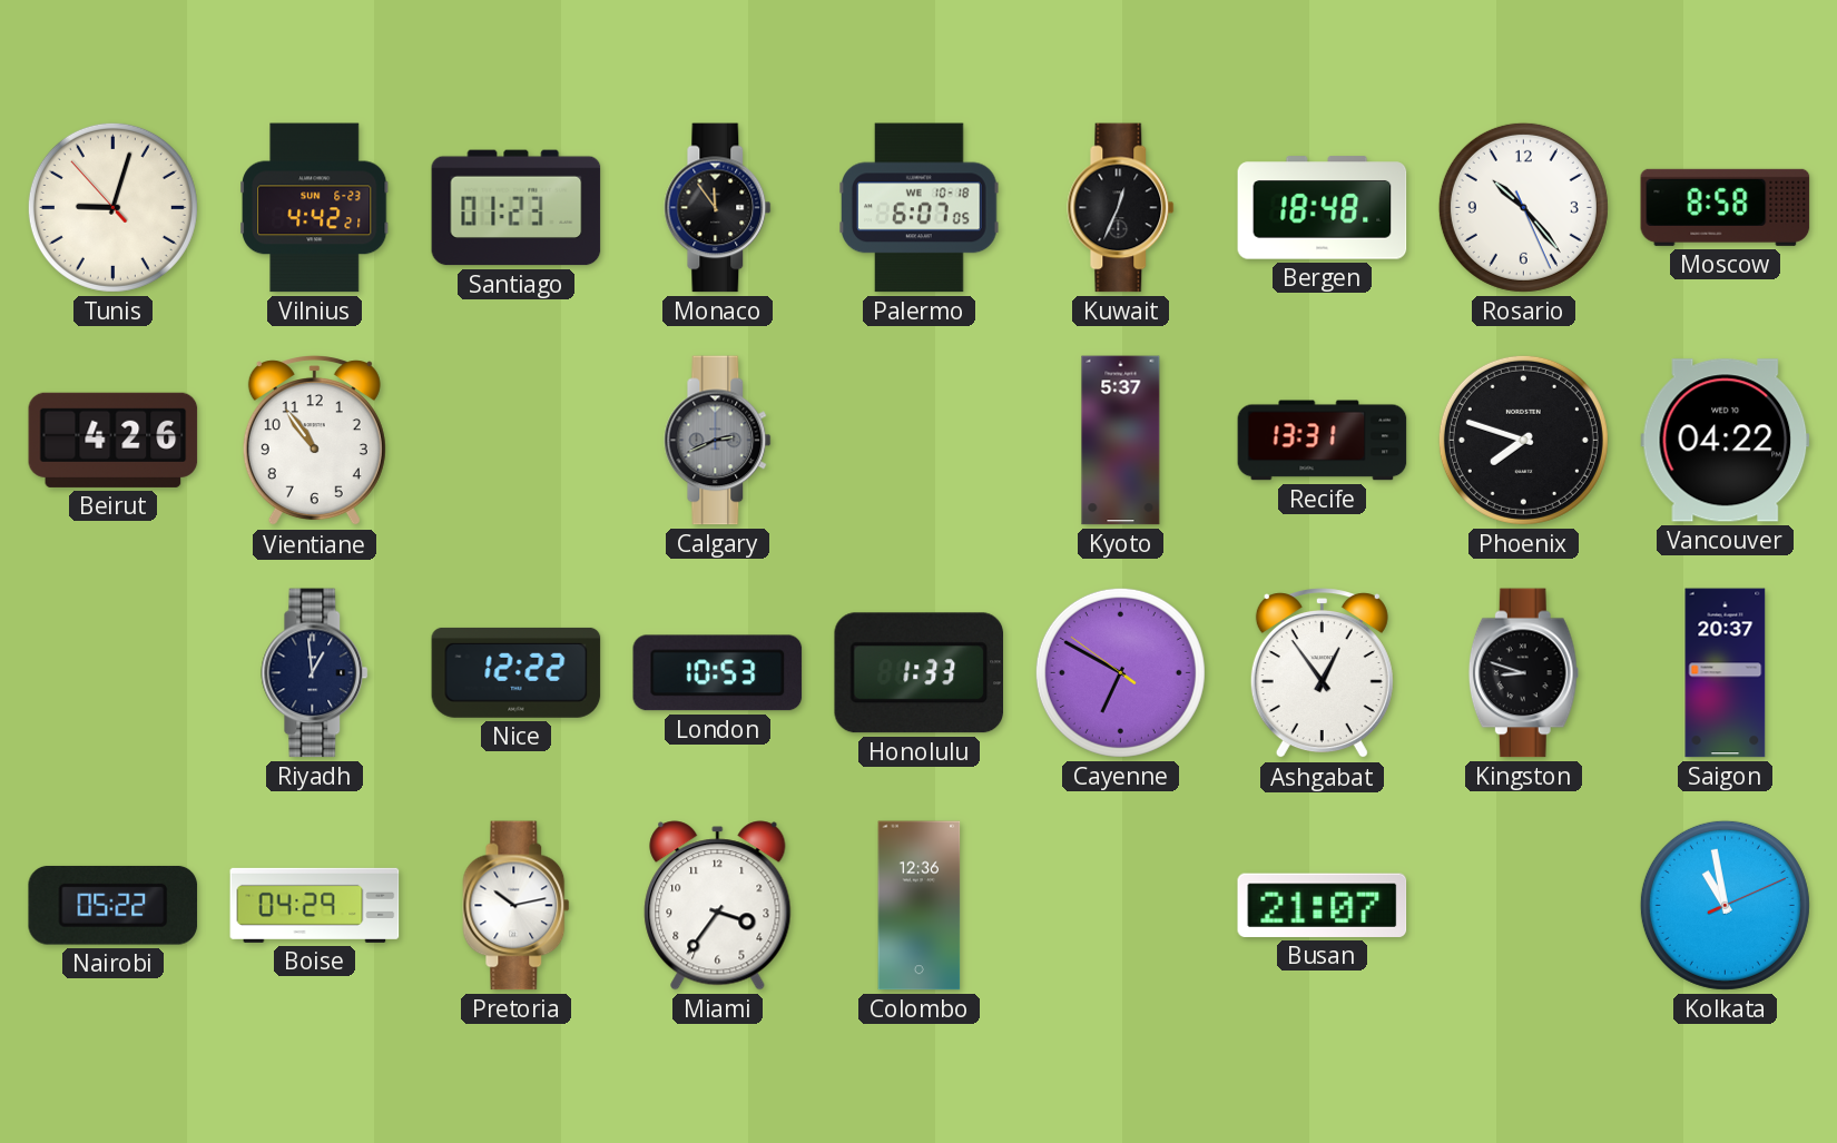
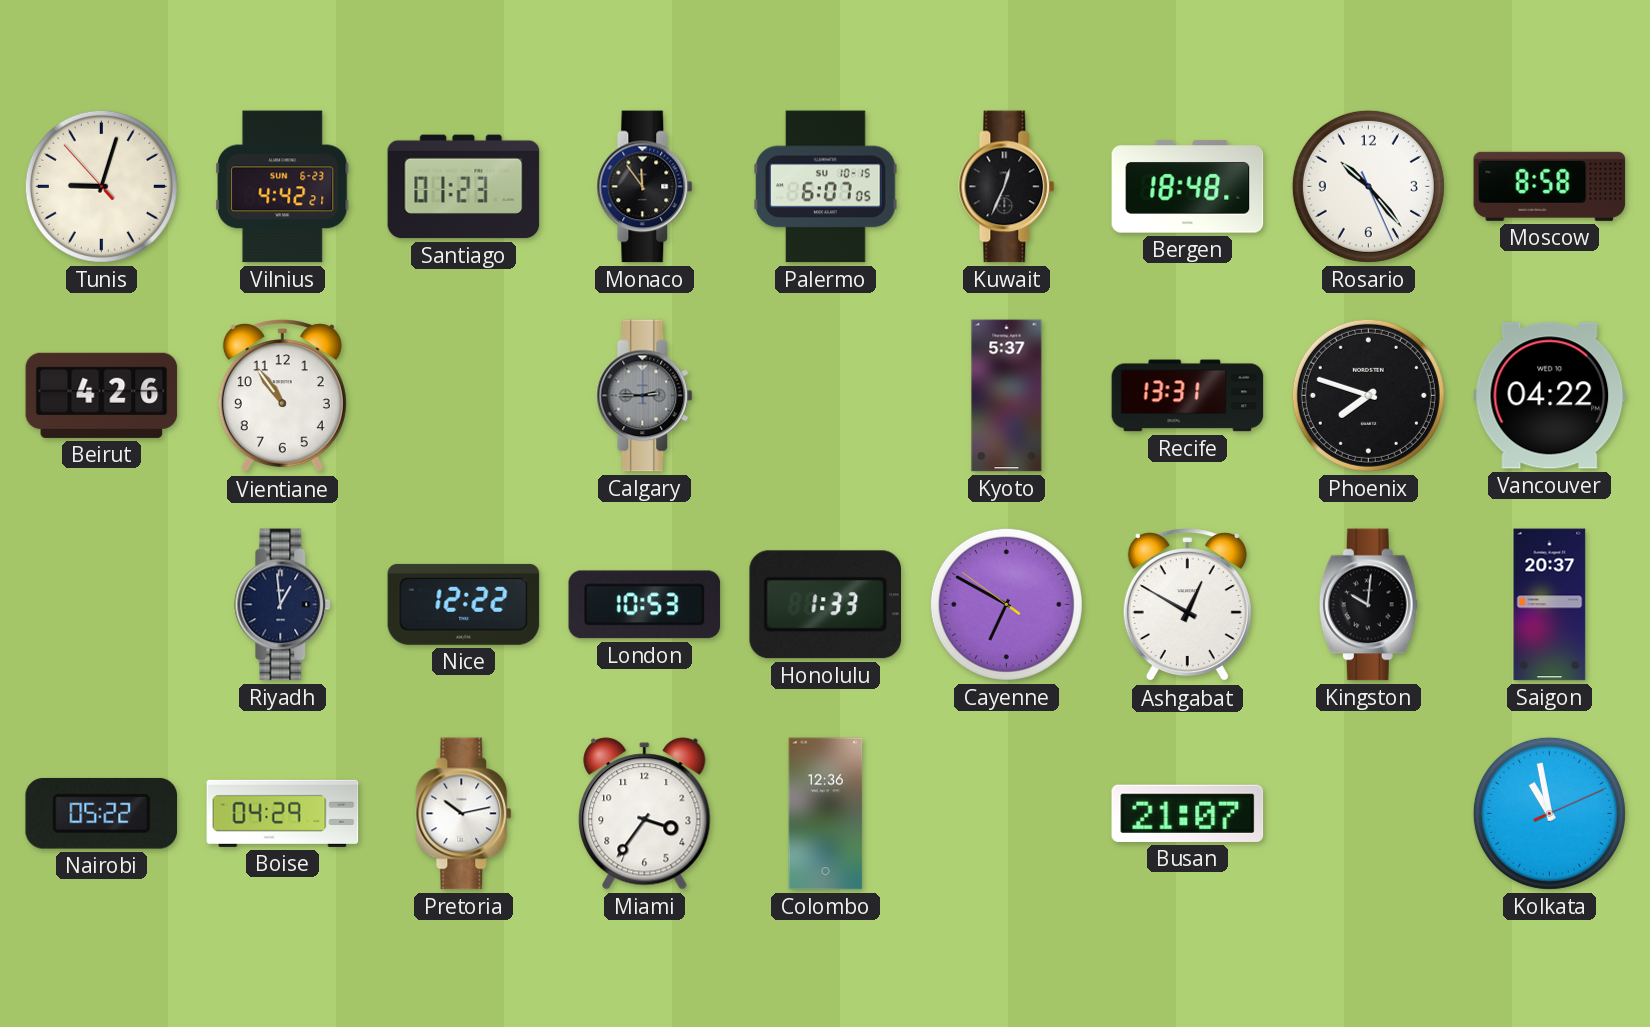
Palermo date: WE 10-18 -> SU 10-15
Calgary: 2:41 -> 2:45
Ashgabat: 12:54 -> 12:50
Kingston: 8:48 -> 10:01
